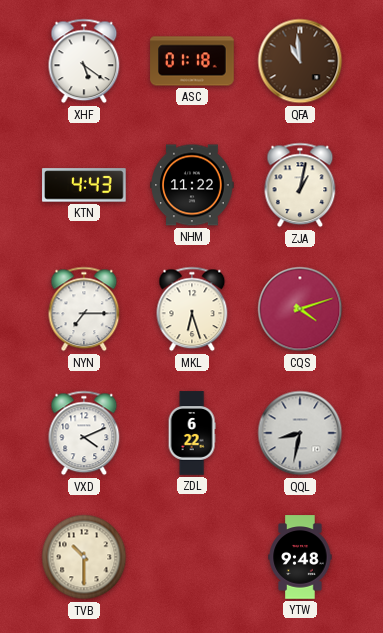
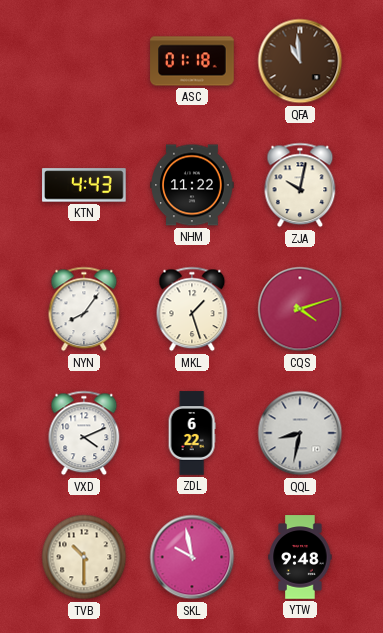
XHF: 5:21 -> none
ZJA: 1:02 -> 10:02
NYN: 7:15 -> 8:06
MKL: 6:27 -> 1:27
SKL: none -> 9:58
